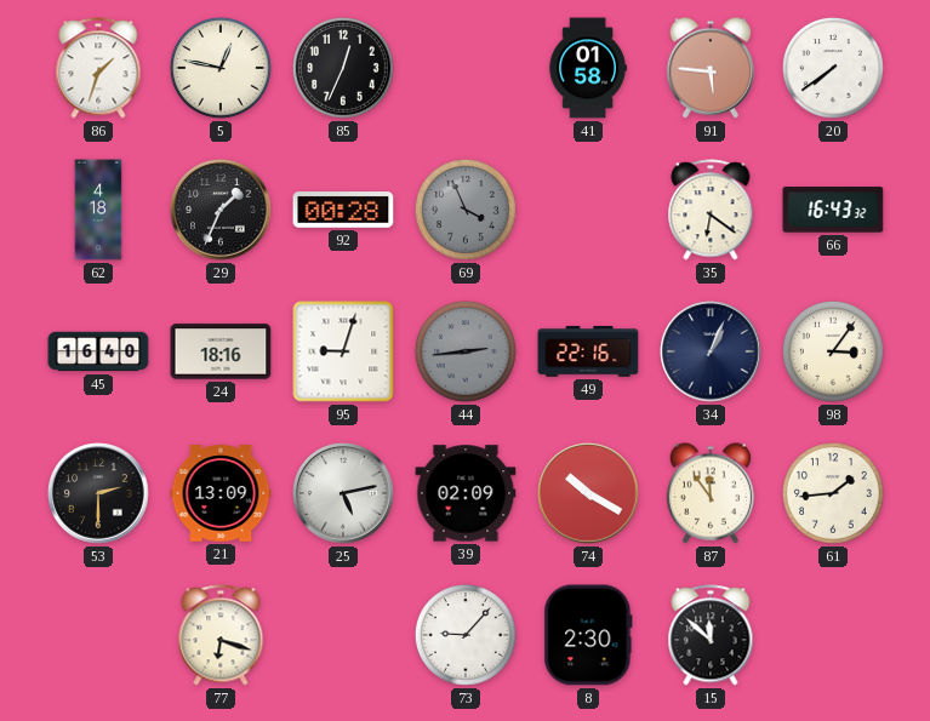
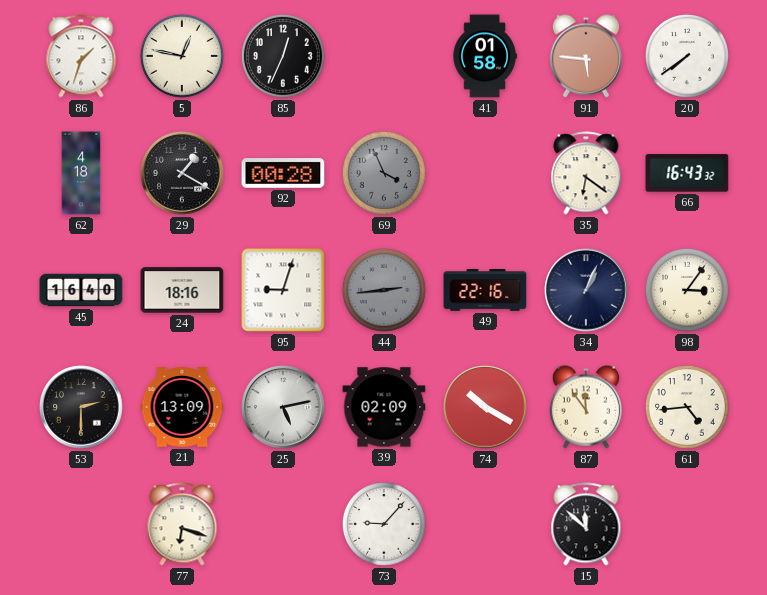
29: 1:34 -> 1:20
61: 1:44 -> 4:44
8: 2:30 -> none
